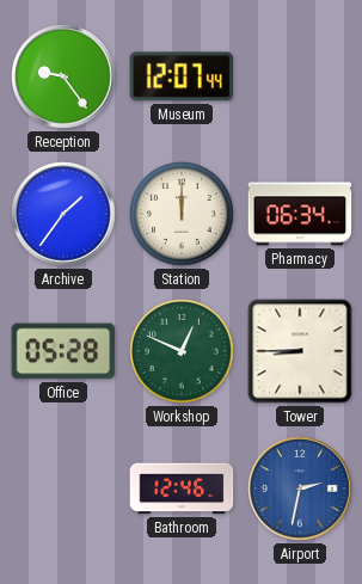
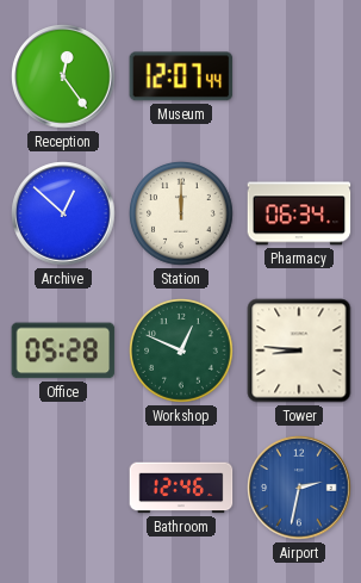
Reception: 9:24 -> 12:24
Archive: 1:36 -> 12:52
Tower: 8:45 -> 8:46
